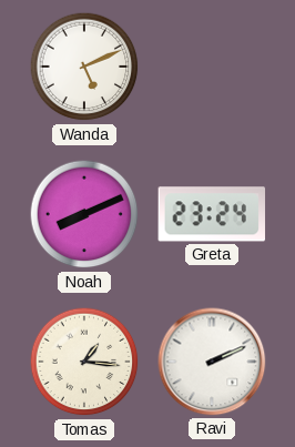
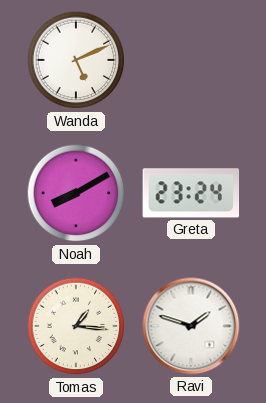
Noah: 8:11 -> 8:10
Ravi: 2:11 -> 1:48
